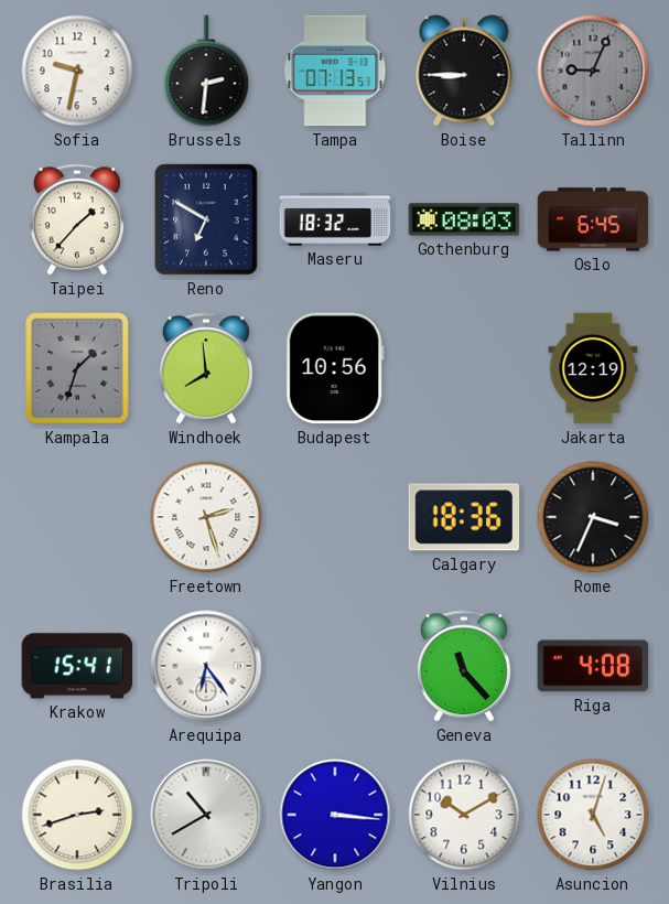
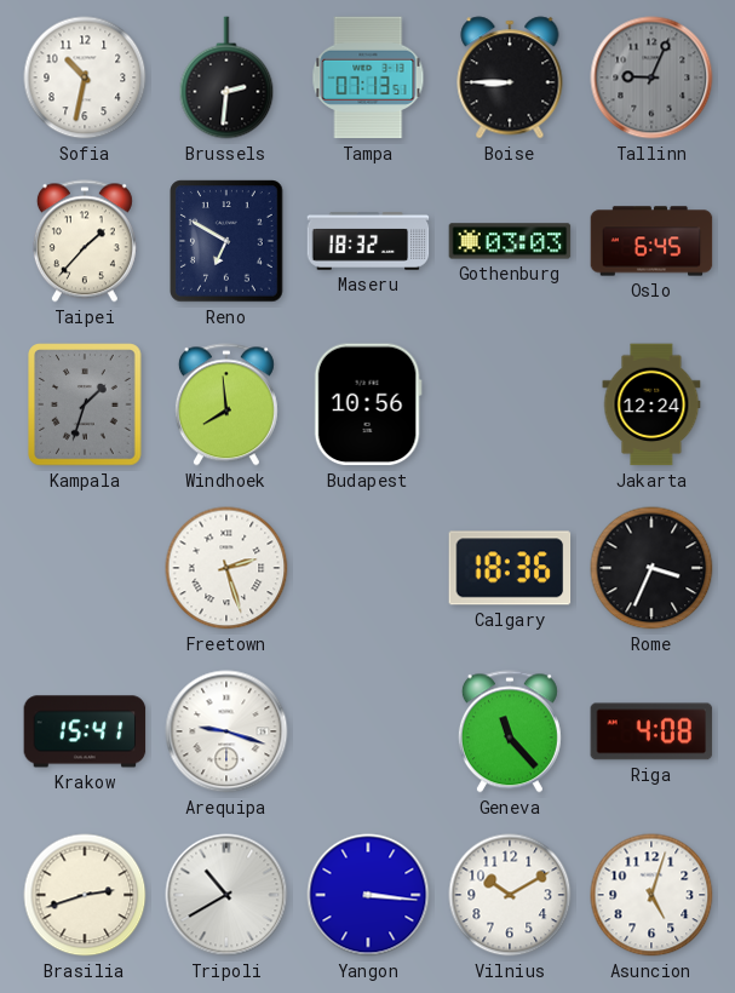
Sofia: 9:32 -> 10:32
Gothenburg: 08:03 -> 03:03
Jakarta: 12:19 -> 12:24
Arequipa: 6:24 -> 9:18
